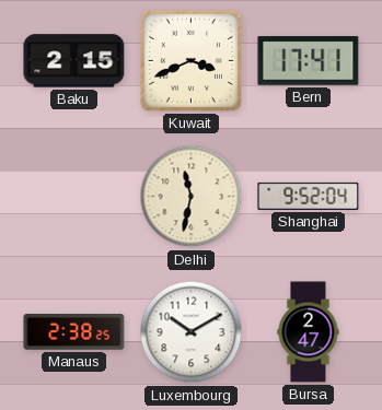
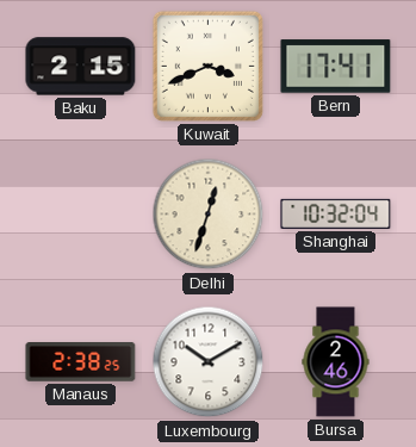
Delhi: 11:32 -> 12:33
Shanghai: 9:52 -> 10:32
Bursa: 2:47 -> 2:46
